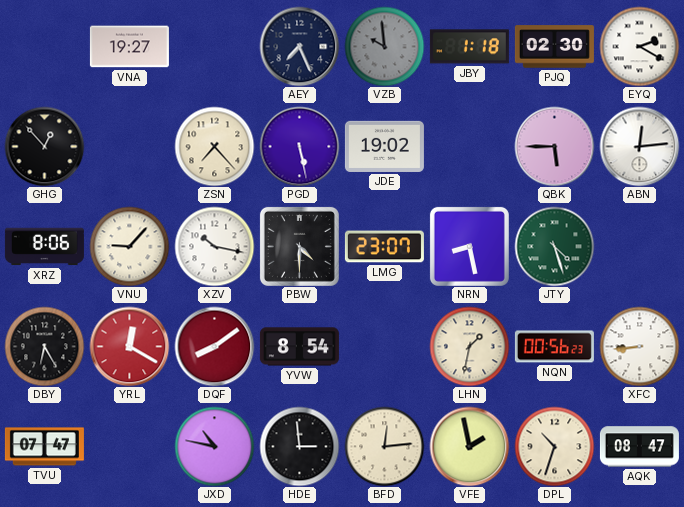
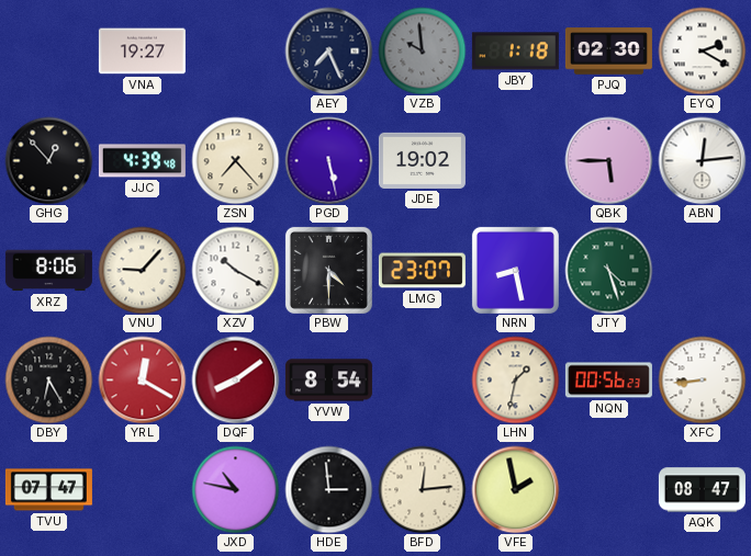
JJC: none -> 4:39
XZV: 10:17 -> 10:20
DPL: 10:33 -> none
